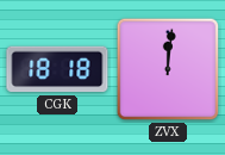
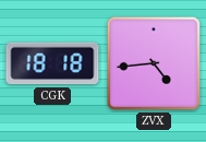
ZVX: 12:01 -> 4:44
